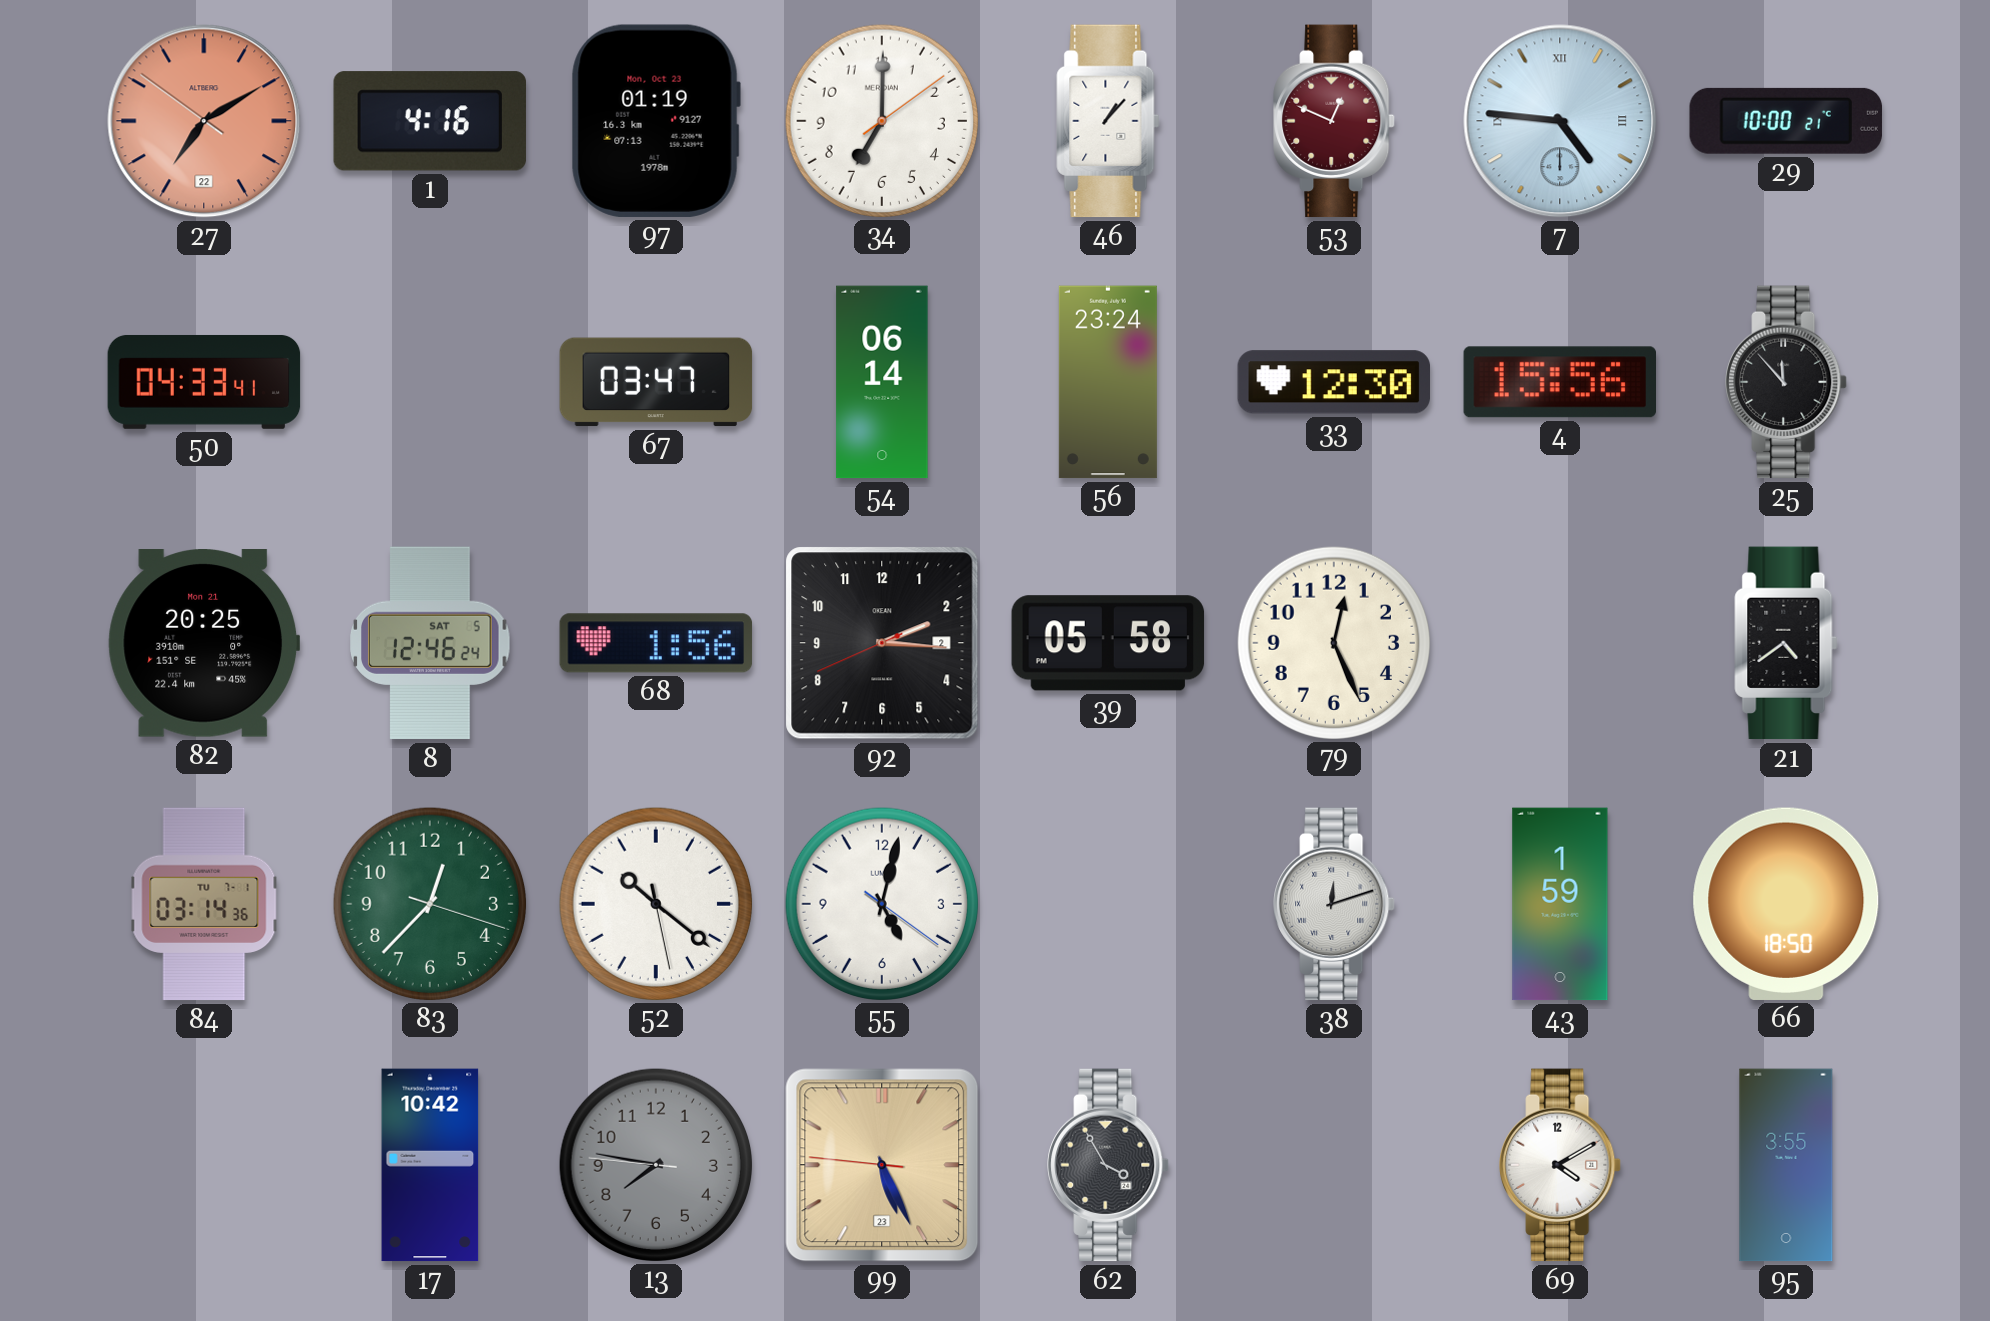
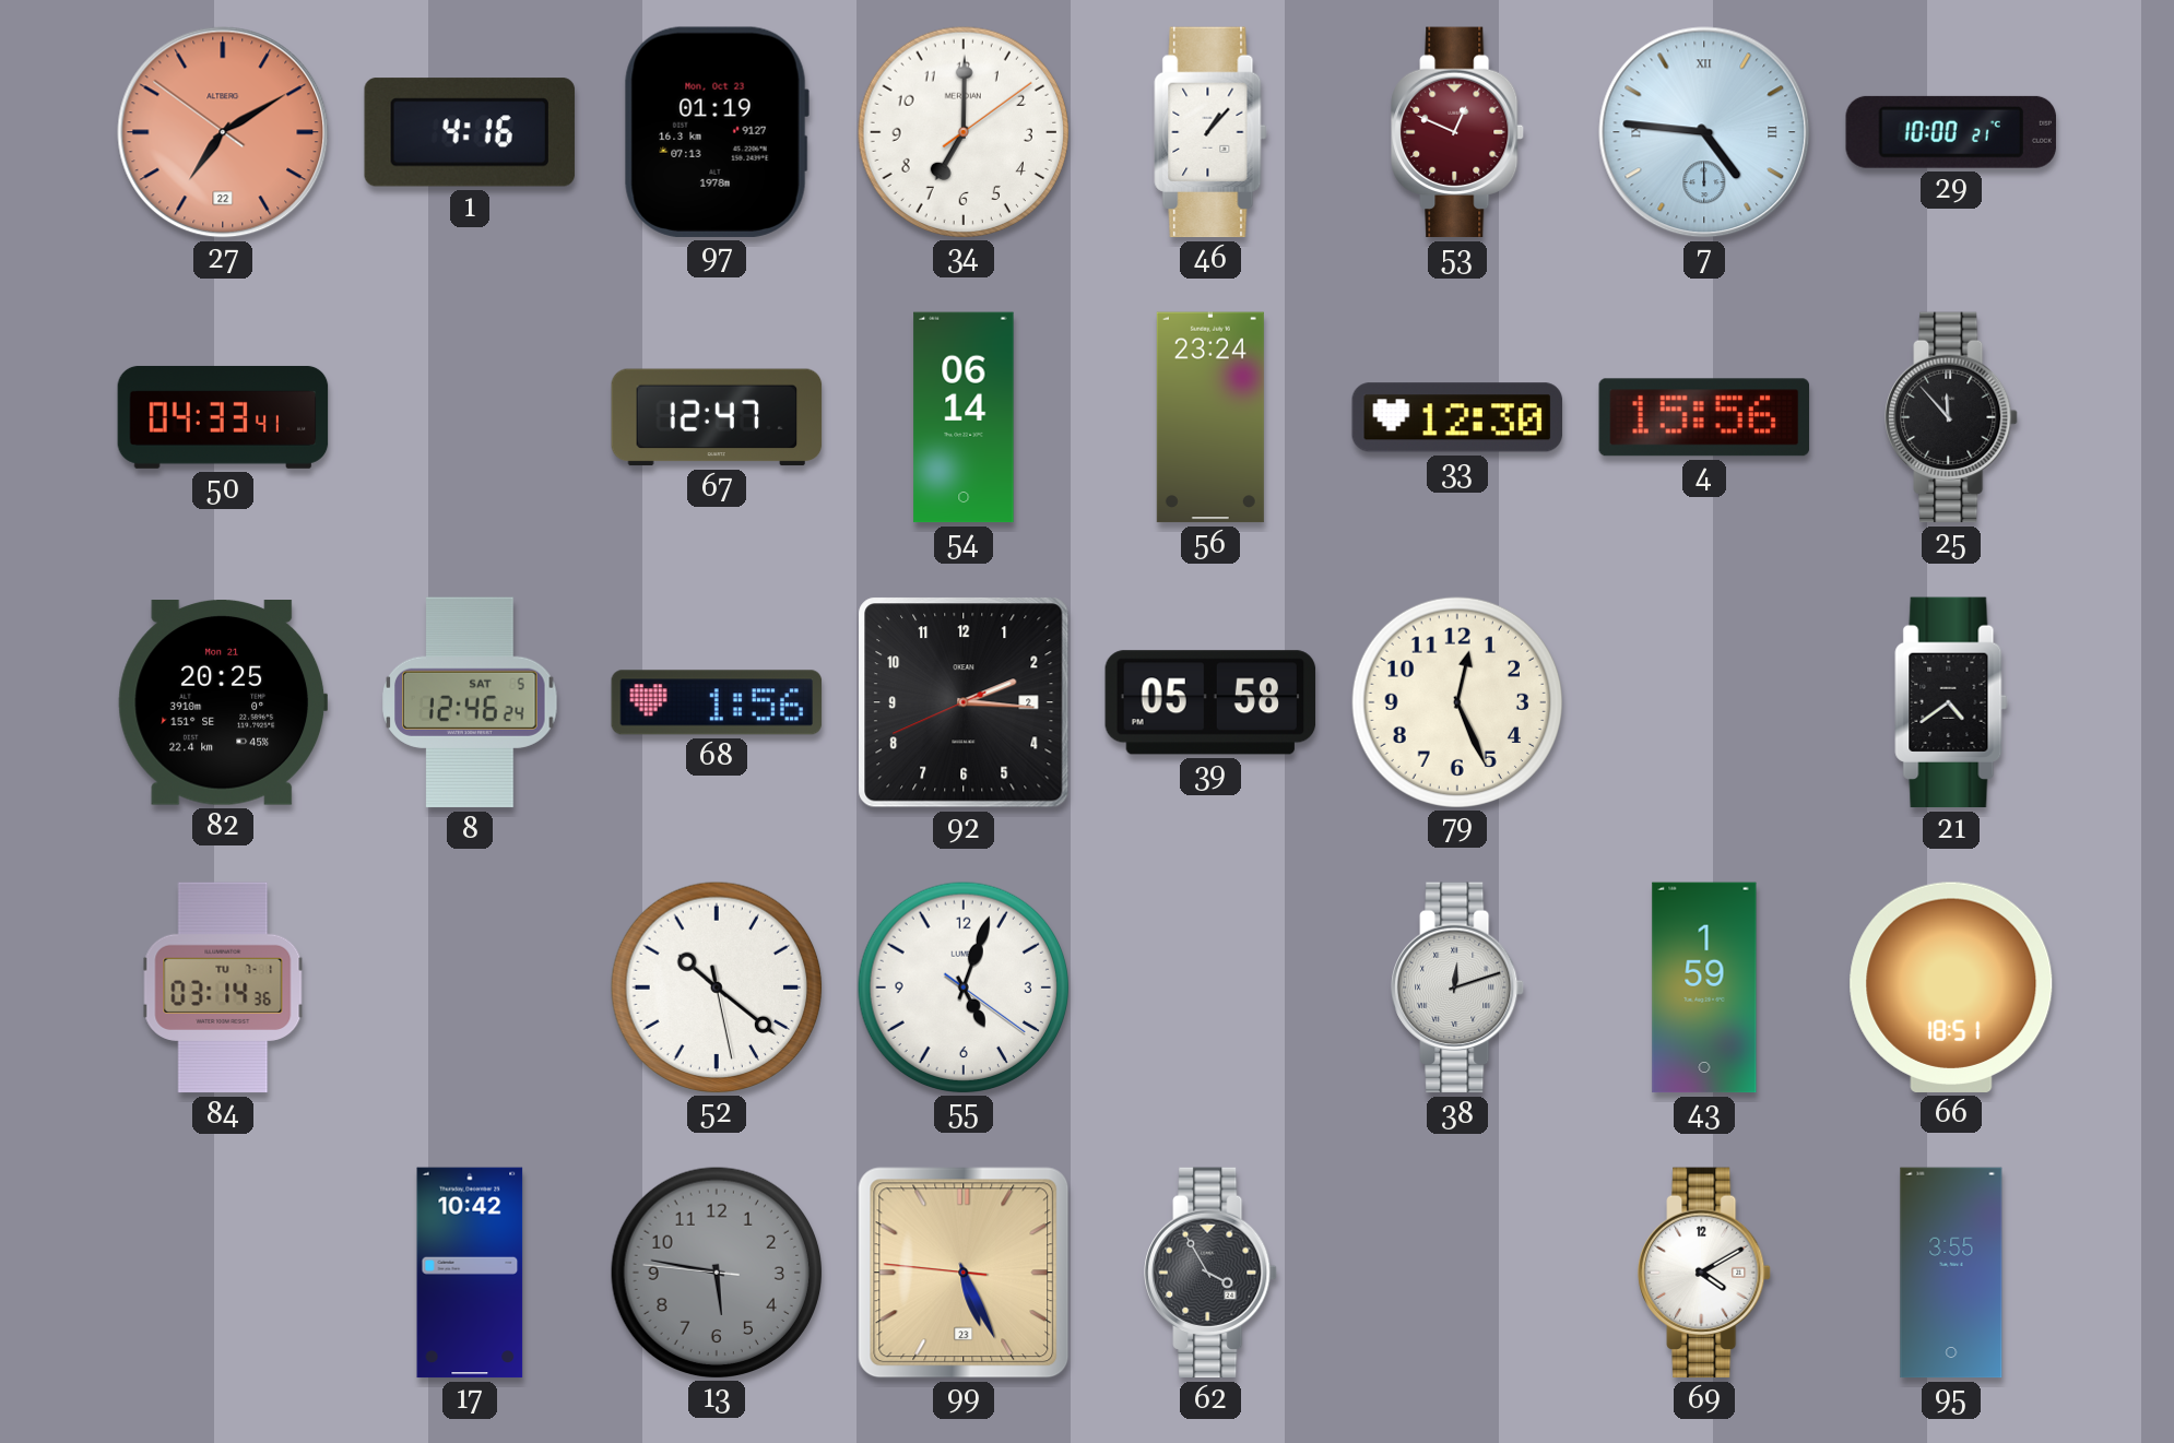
67: 03:47 -> 12:47
83: 12:37 -> none
55: 5:02 -> 5:03
66: 18:50 -> 18:51
13: 7:46 -> 5:46
